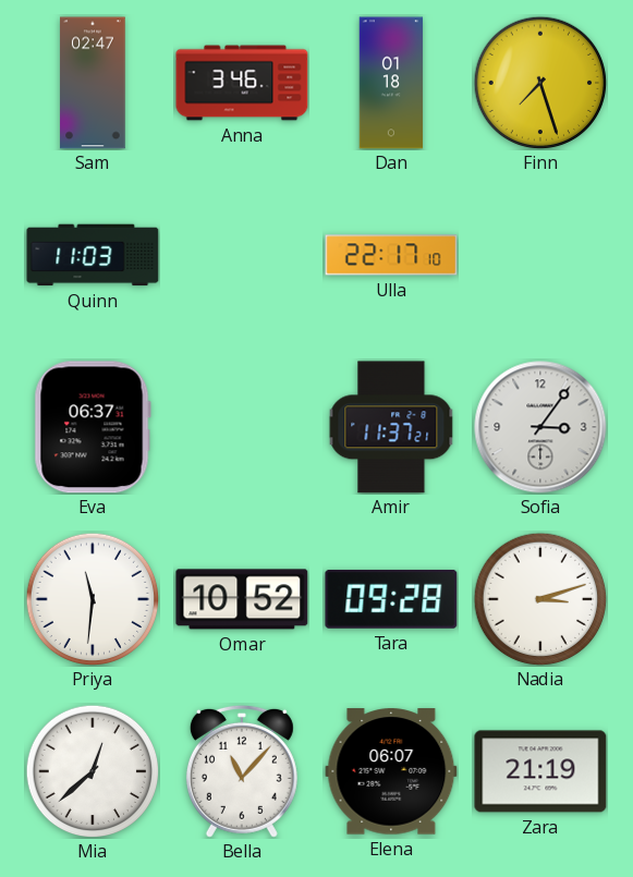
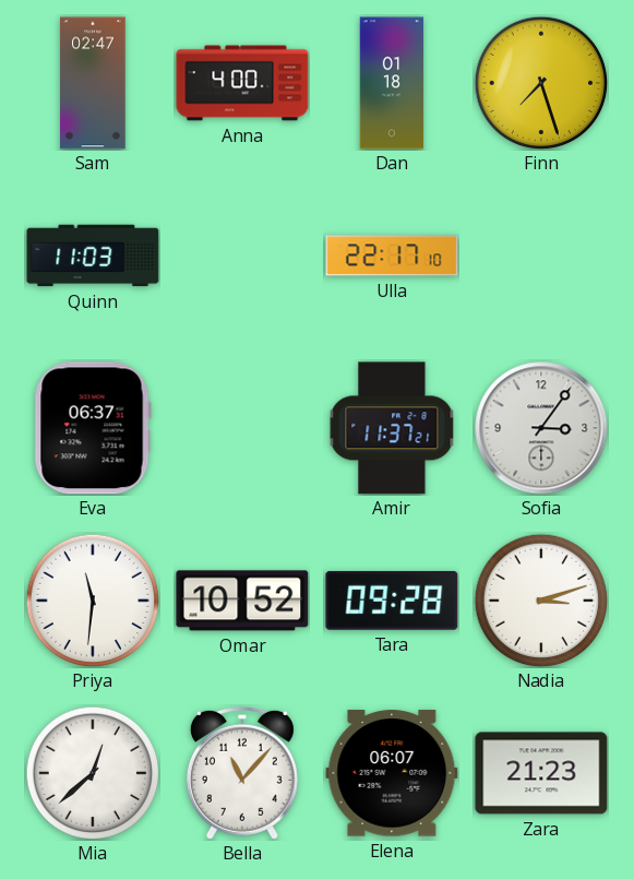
Anna: 3:46 -> 4:00
Zara: 21:19 -> 21:23
